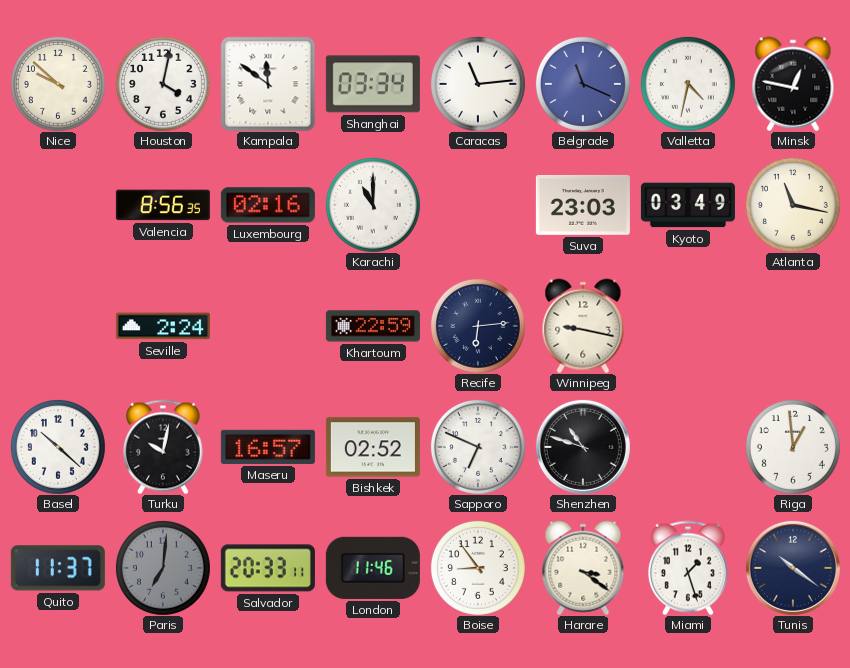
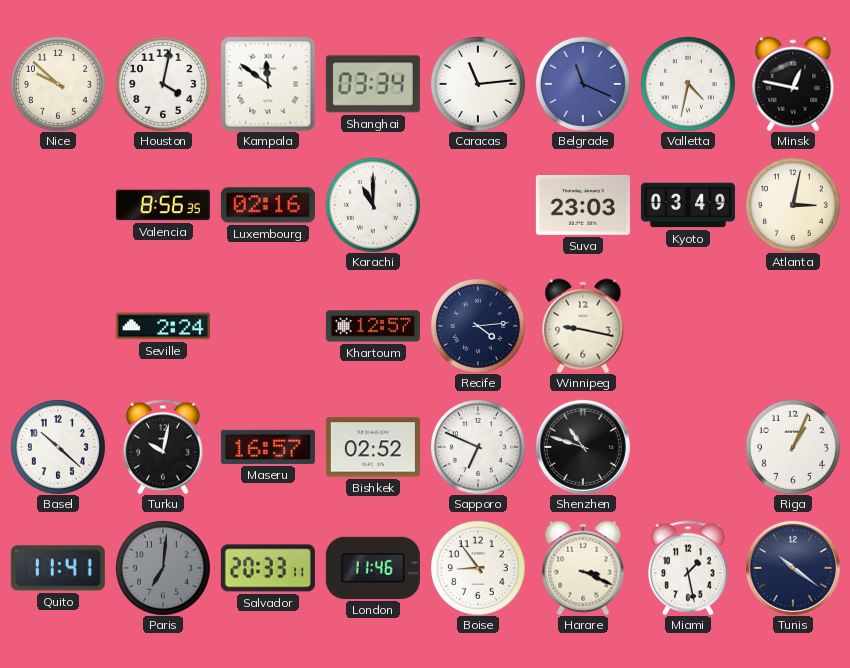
Atlanta: 11:17 -> 3:02
Khartoum: 22:59 -> 12:57
Recife: 6:14 -> 4:14
Riga: 12:59 -> 1:04
Quito: 11:37 -> 11:41
Harare: 3:21 -> 3:19
Miami: 1:27 -> 1:28
